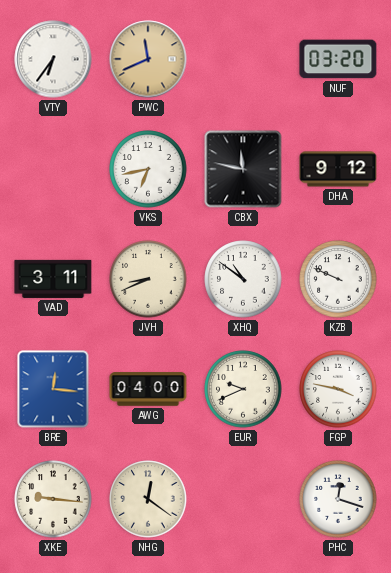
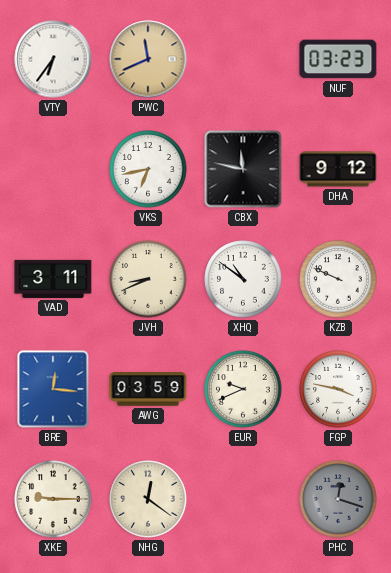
NUF: 03:20 -> 03:23
AWG: 04:00 -> 03:59
XKE: 9:16 -> 9:15
PHC dial: white -> grey
